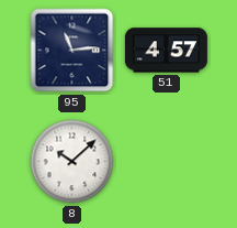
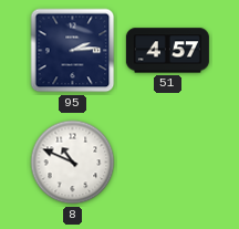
95: 11:14 -> 2:14
8: 10:08 -> 10:49
